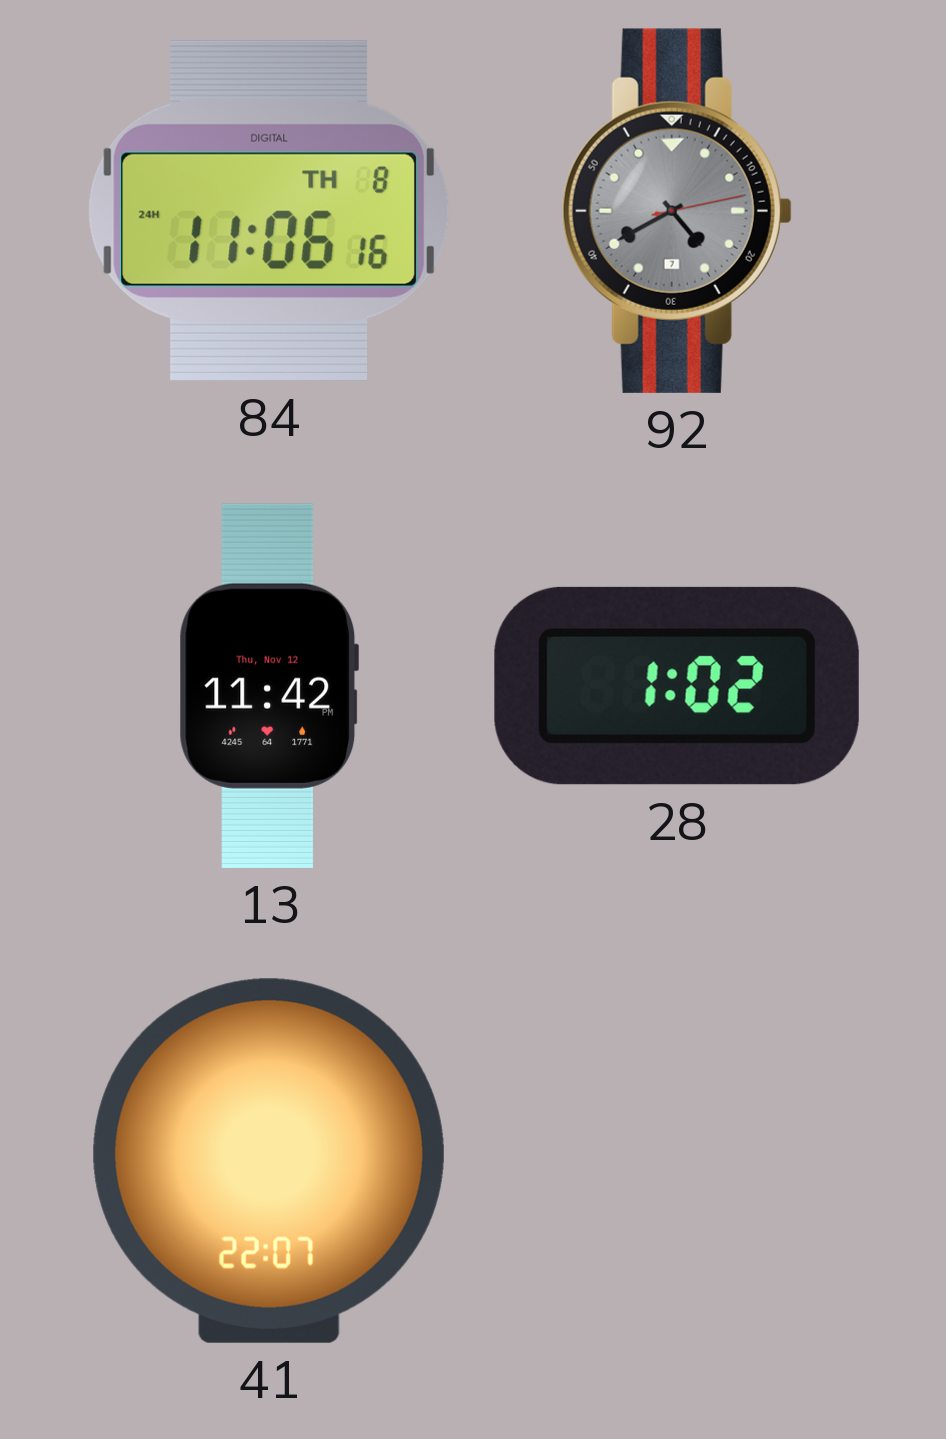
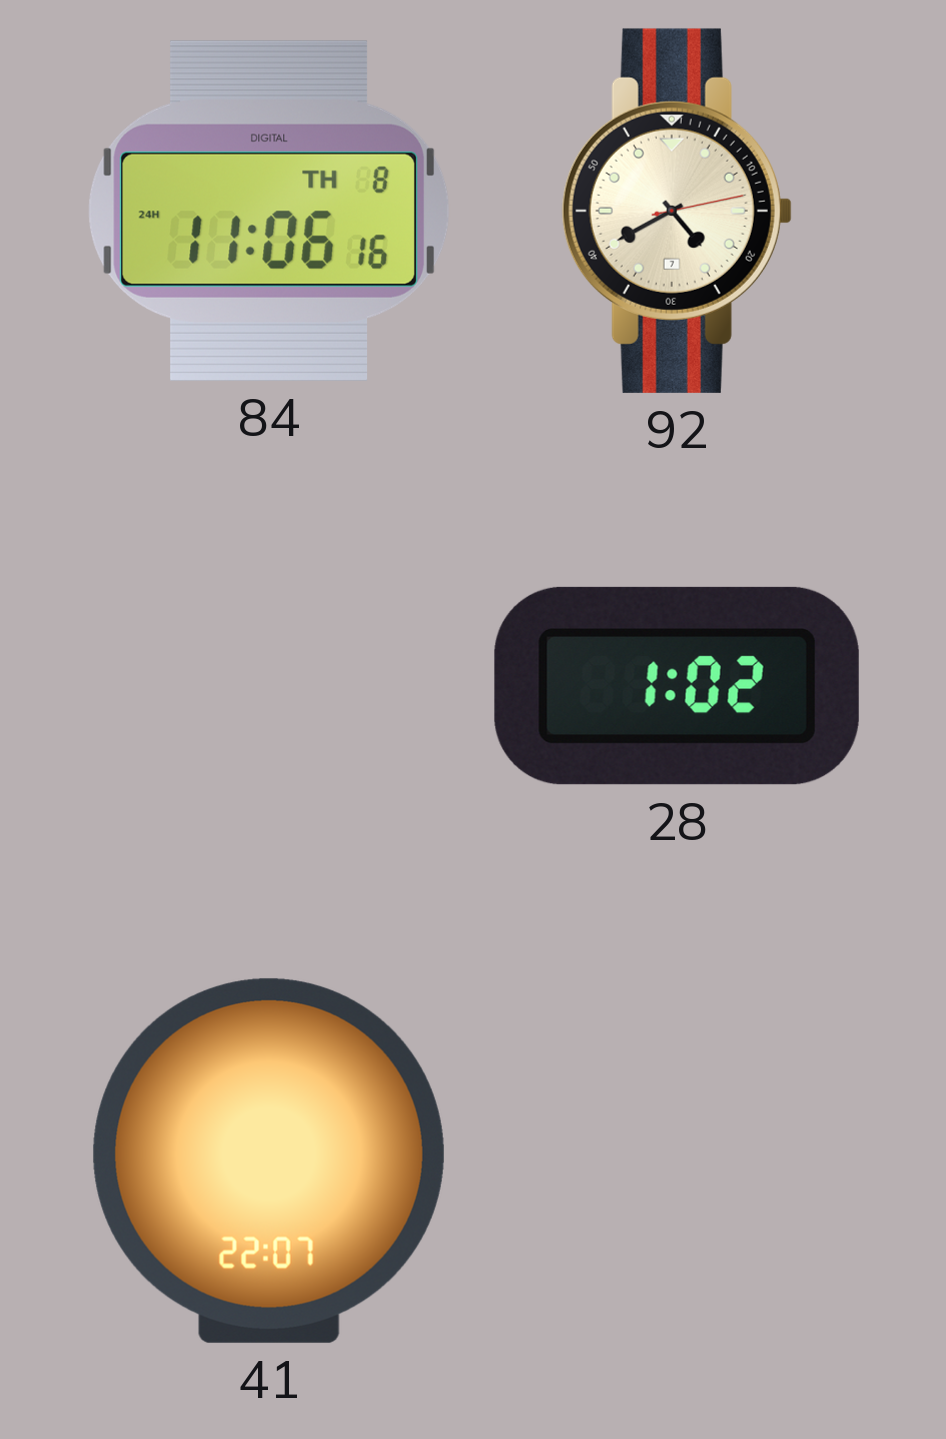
92 dial: grey -> cream
13: 11:42 -> none
